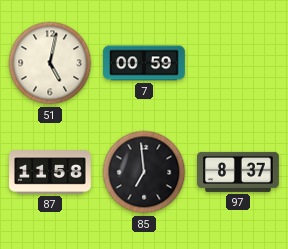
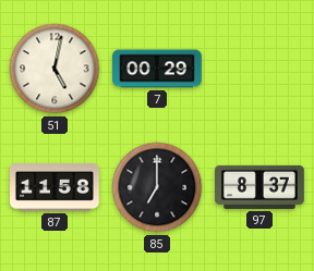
7: 00:59 -> 00:29
85: 6:59 -> 7:00
